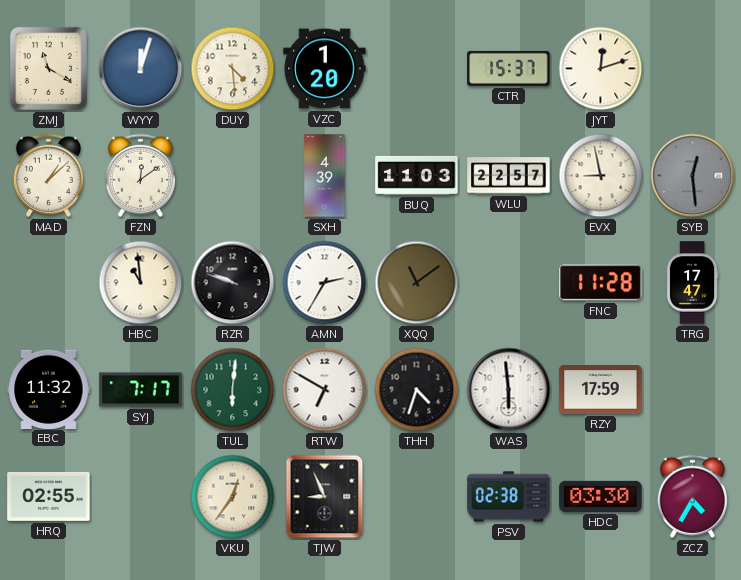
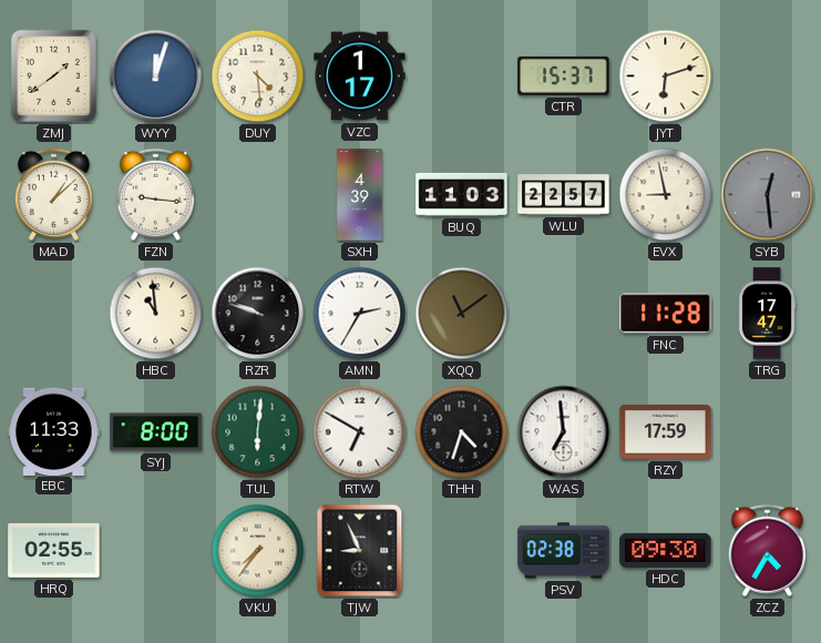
ZMJ: 11:20 -> 1:39
VZC: 1:20 -> 1:17
JYT: 12:12 -> 6:12
FZN: 12:09 -> 9:16
EBC: 11:32 -> 11:33
SYJ: 7:17 -> 8:00
WAS: 5:59 -> 6:59
VKU: 12:36 -> 7:36
HDC: 03:30 -> 09:30
